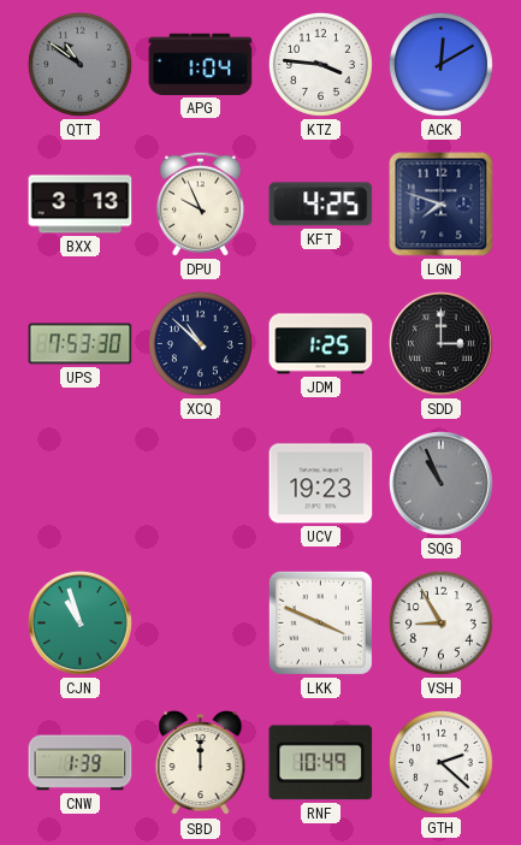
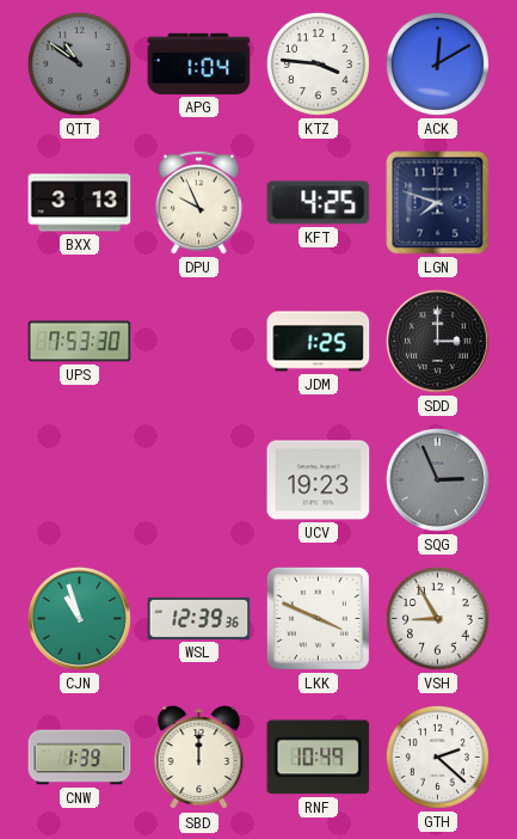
XCQ: 10:52 -> none
SQG: 10:56 -> 2:56
WSL: none -> 12:39
